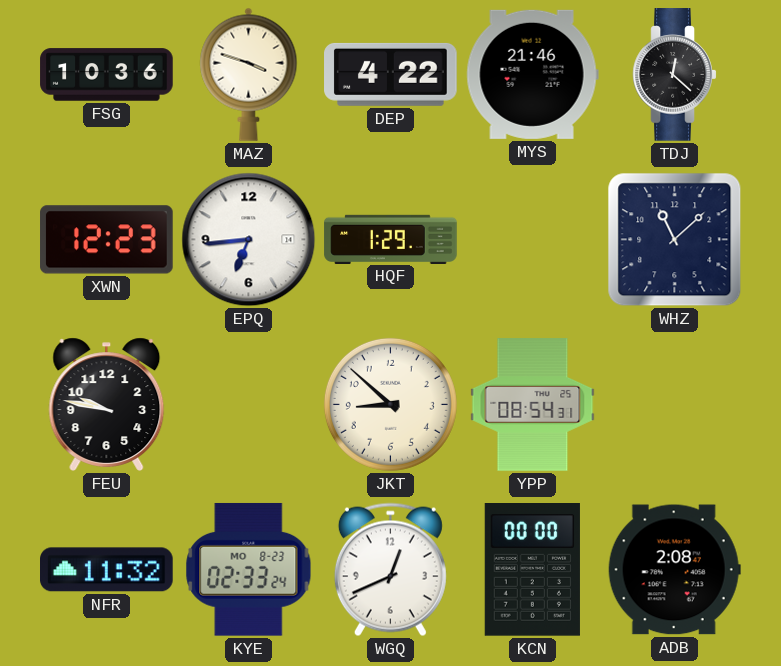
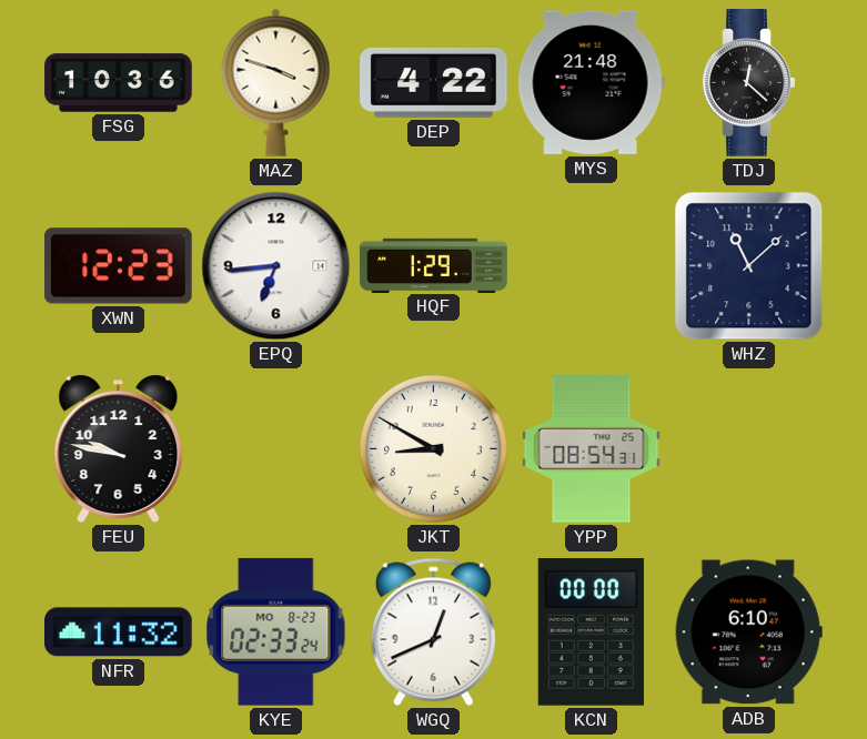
MYS: 21:46 -> 21:48
JKT: 8:52 -> 8:50
ADB: 2:08 -> 6:10
